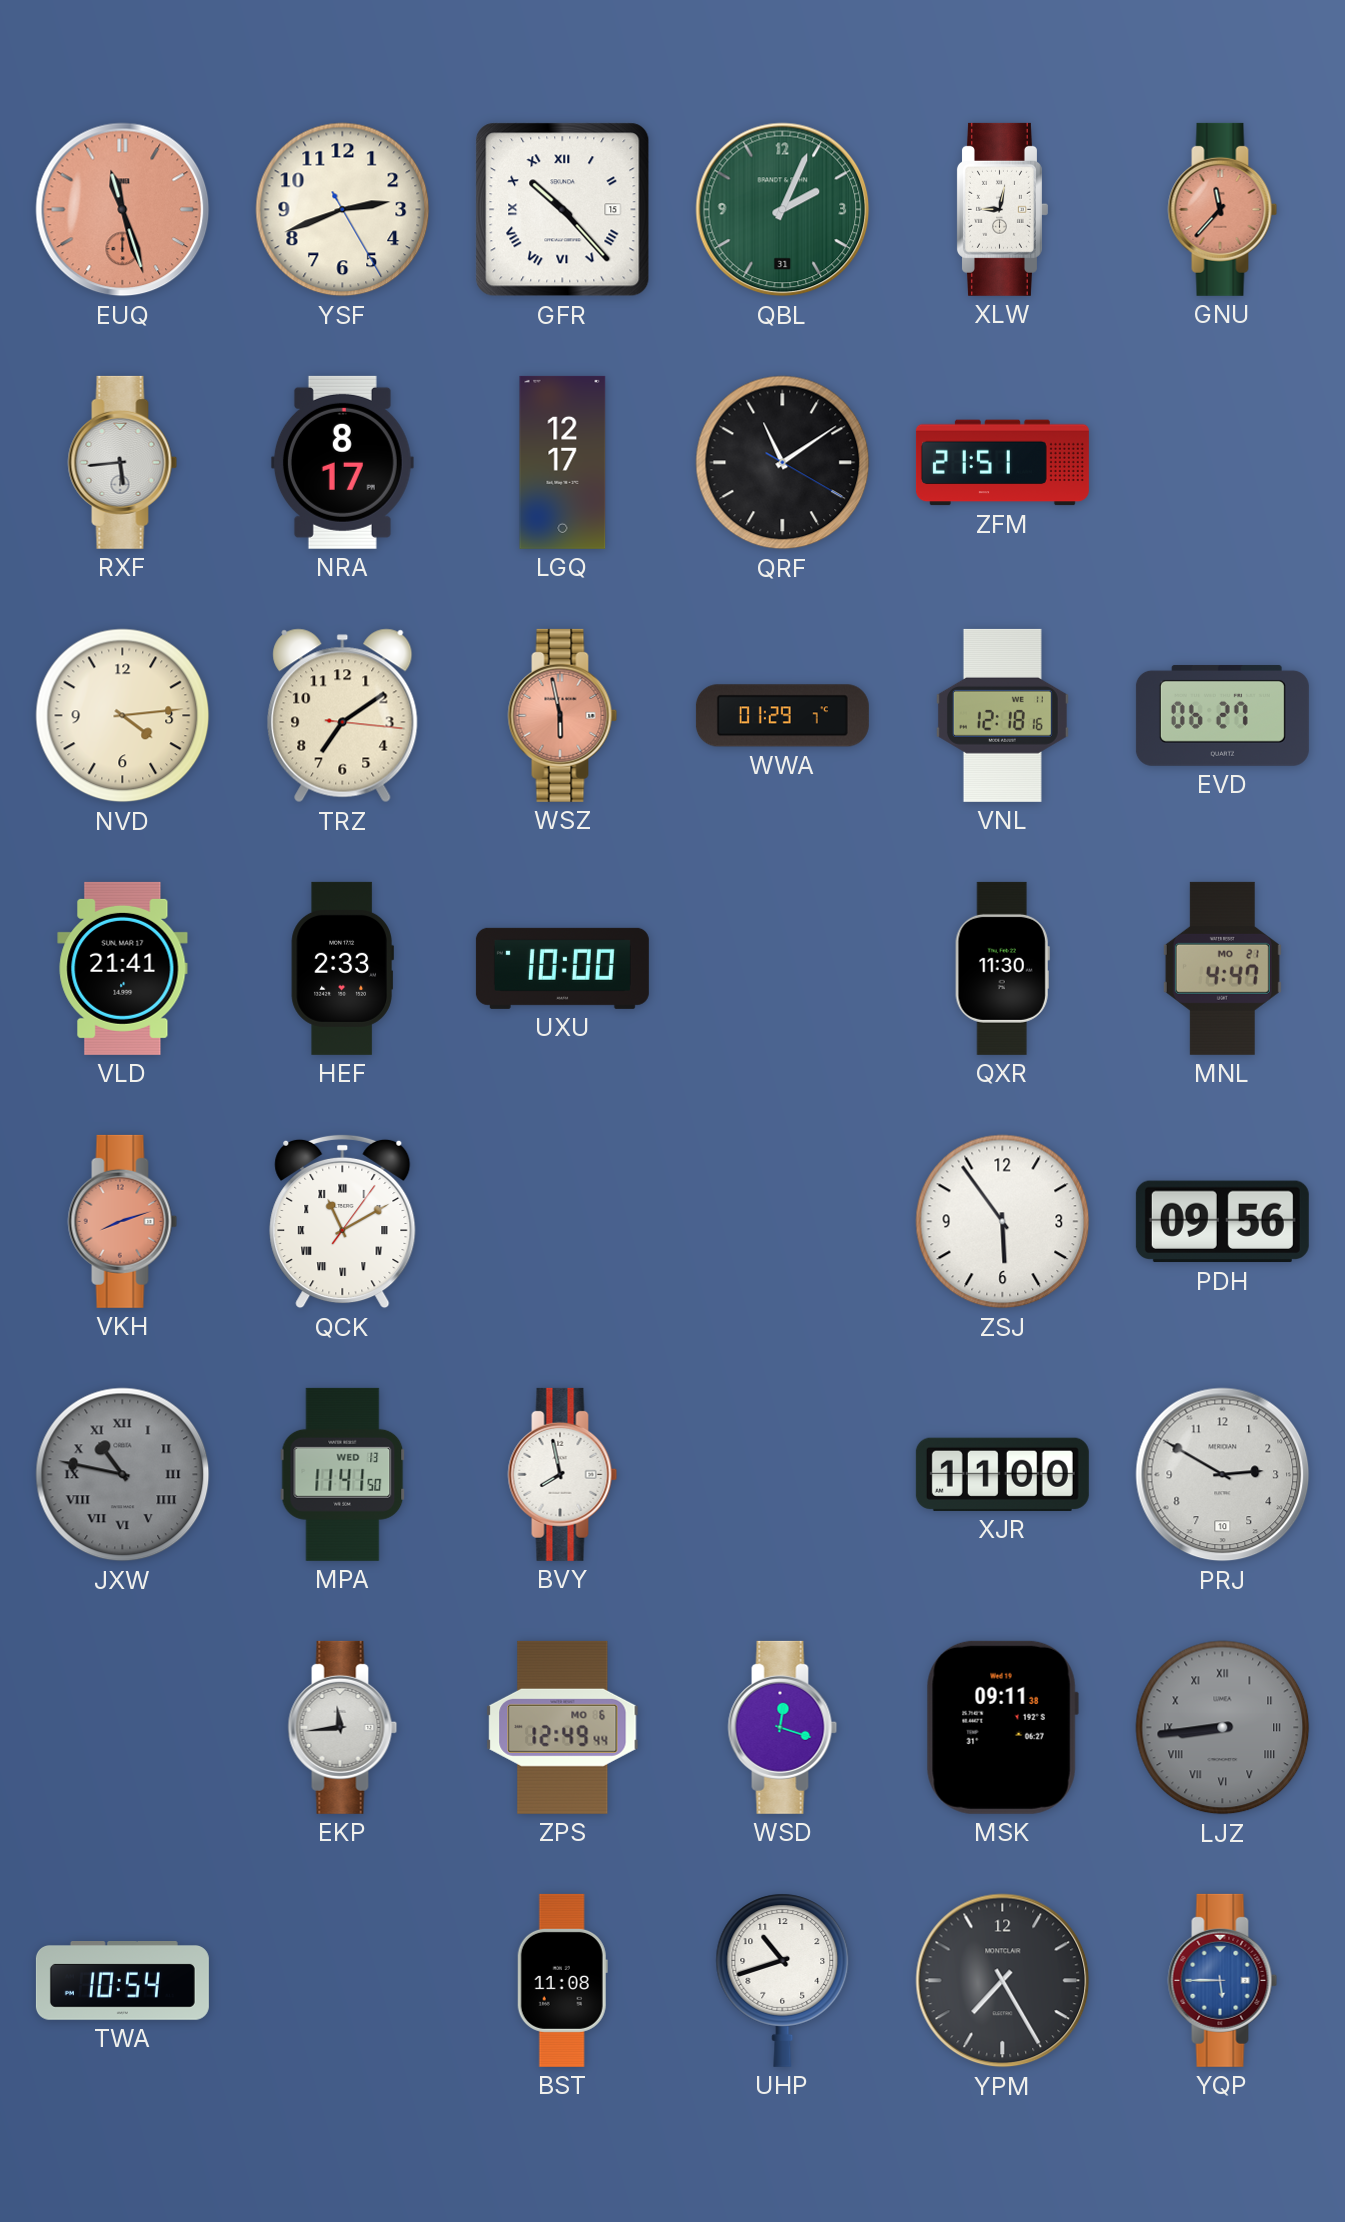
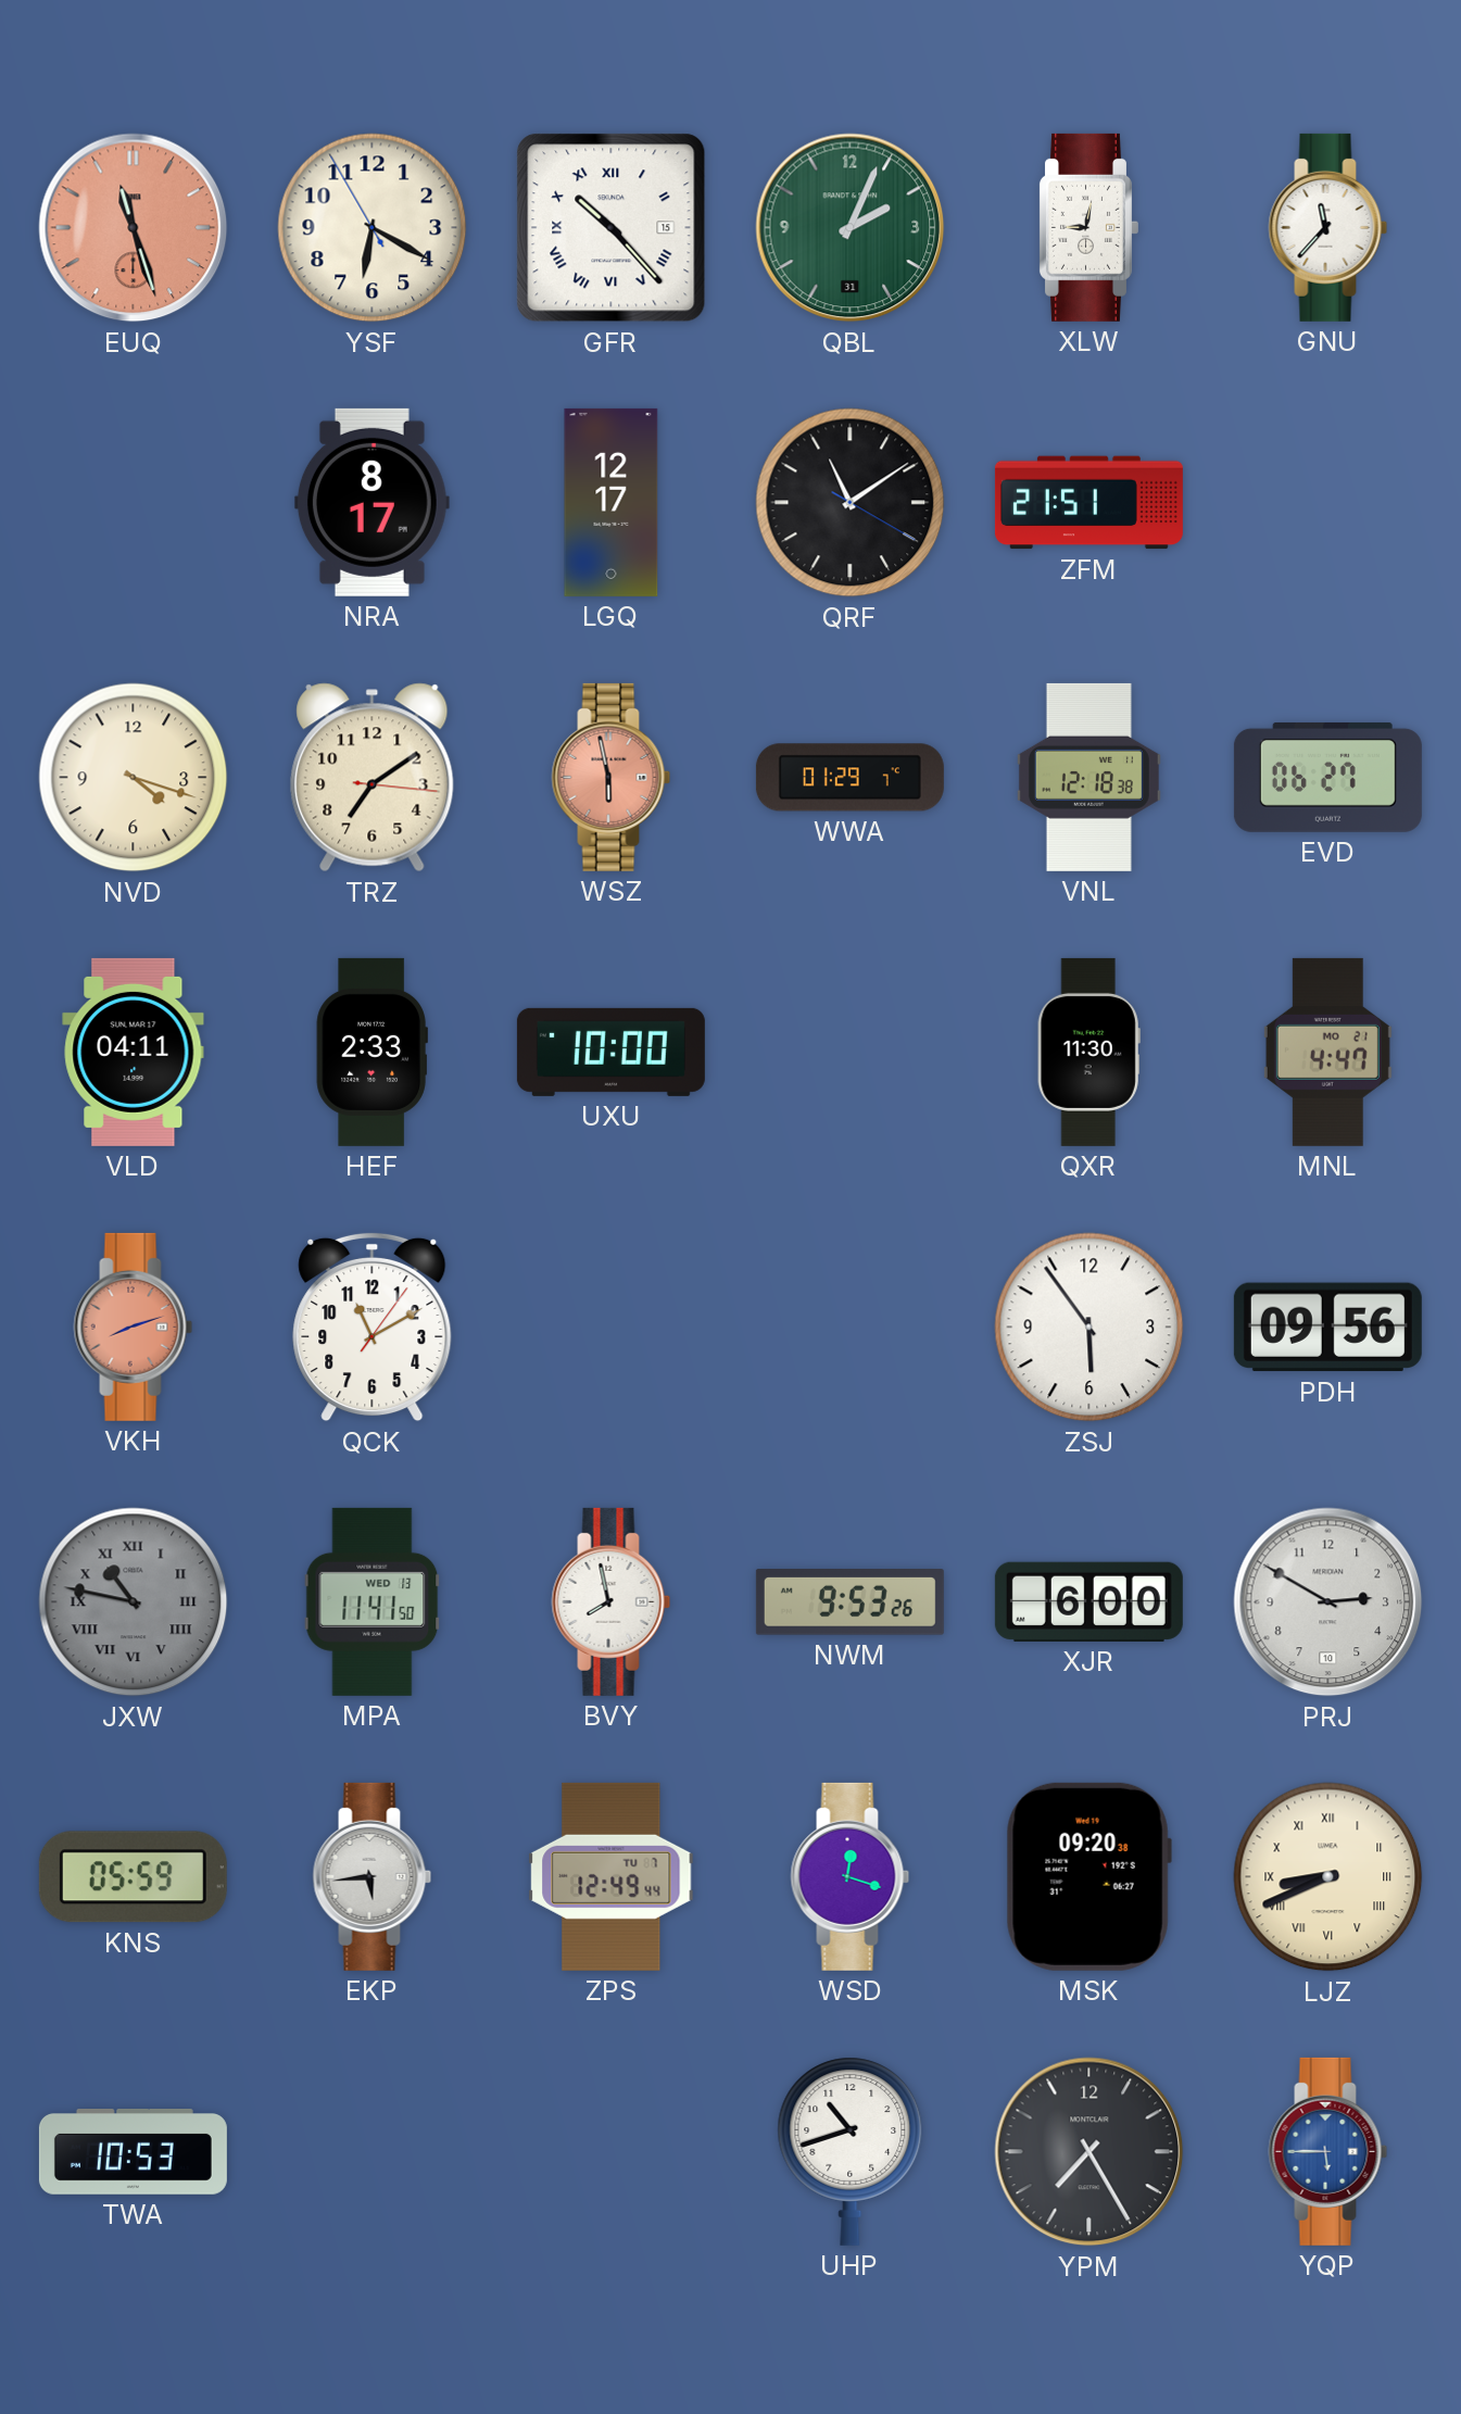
YSF: 2:41 -> 6:19
GNU dial: salmon -> white
RXF: 5:44 -> none
NVD: 4:14 -> 4:18
VNL: 12:18:16 -> 12:18:38
VLD: 21:41 -> 04:11
QCK numerals: Roman -> Arabic
NWM: none -> 9:53
XJR: 11:00 -> 6:00
KNS: none -> 05:59
EKP: 11:44 -> 5:44
ZPS date: MO 6 -> TU 7
MSK: 09:11 -> 09:20
LJZ: 8:44 -> 8:41
LJZ dial: grey -> cream
TWA: 10:54 -> 10:53
BST: 11:08 -> none
